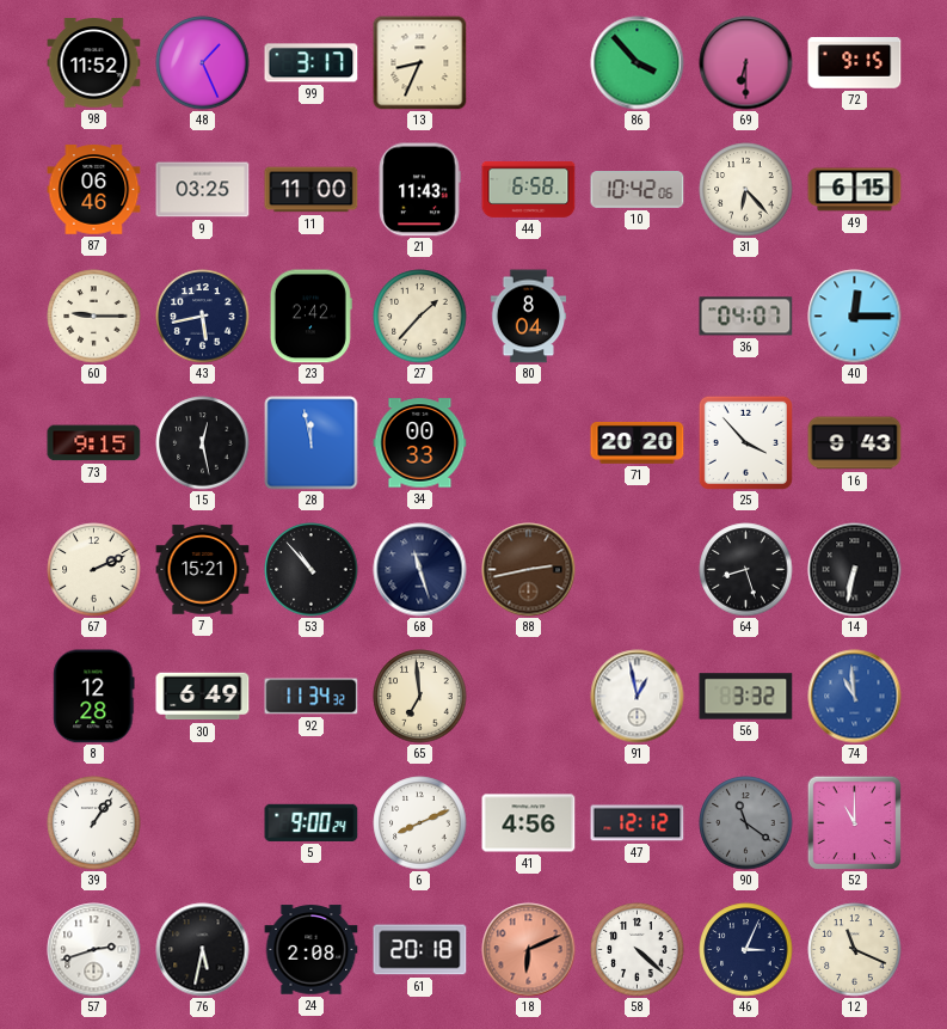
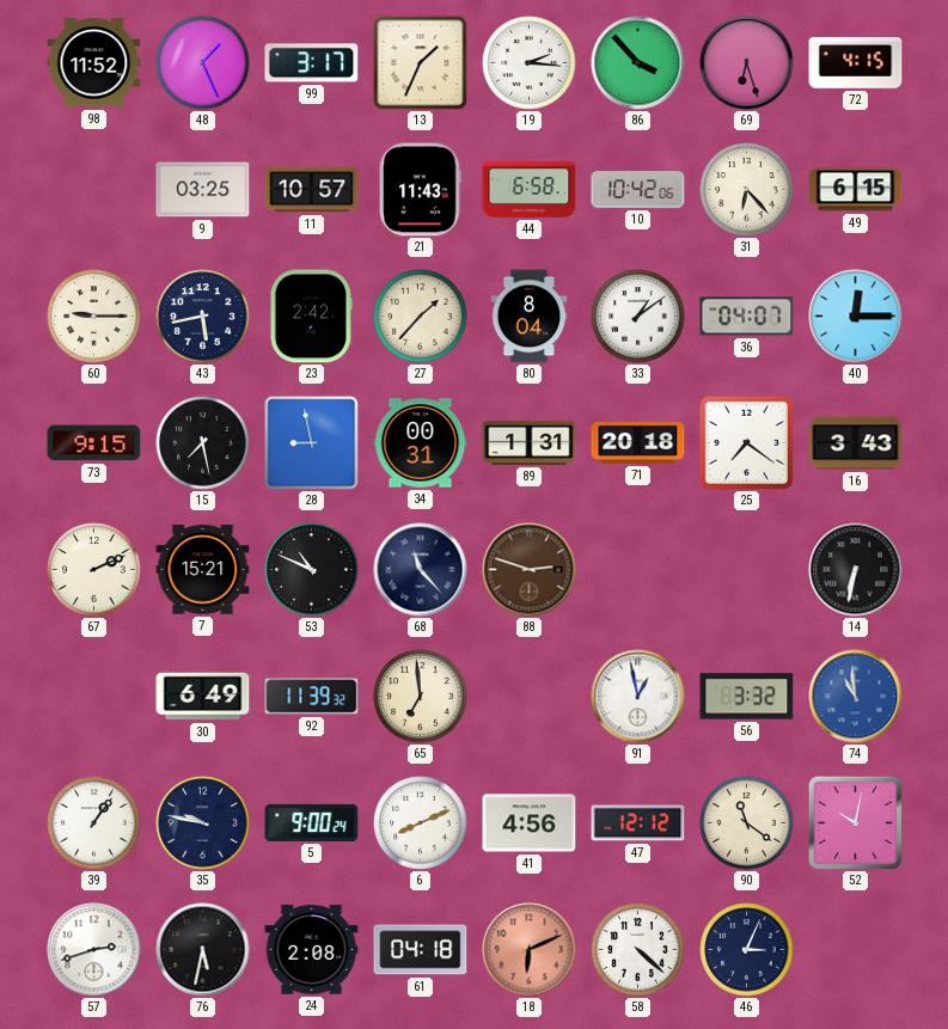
13: 8:34 -> 1:34
19: none -> 2:16
69: 6:30 -> 6:27
72: 9:15 -> 4:15
87: 06:46 -> none
11: 11:00 -> 10:57
33: none -> 1:09
15: 12:28 -> 7:28
28: 11:58 -> 8:58
34: 00:33 -> 00:31
89: none -> 1:31
71: 20:20 -> 20:18
25: 3:53 -> 7:21
16: 9:43 -> 3:43
53: 10:53 -> 10:49
68: 11:27 -> 11:23
88: 2:43 -> 2:48
64: 8:27 -> none
8: 12:28 -> none
92: 11:34 -> 11:39
35: none -> 9:47
90 dial: grey -> cream
52: 11:00 -> 10:02
61: 20:18 -> 04:18
12: 11:19 -> none
